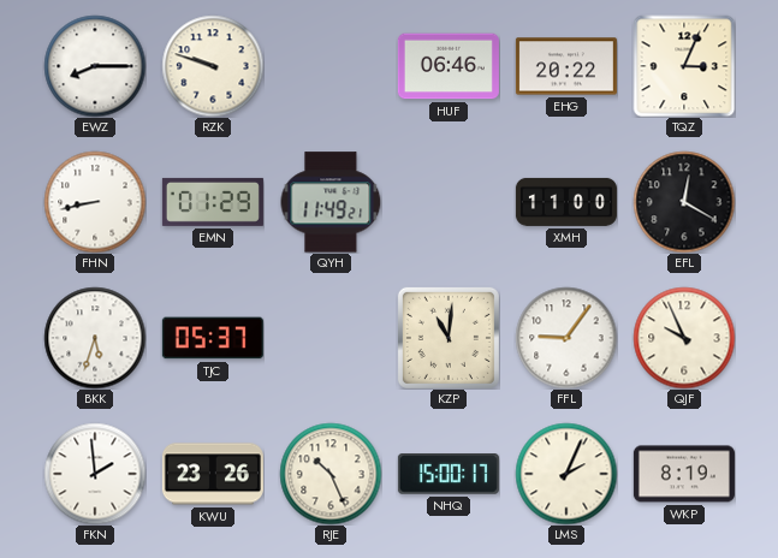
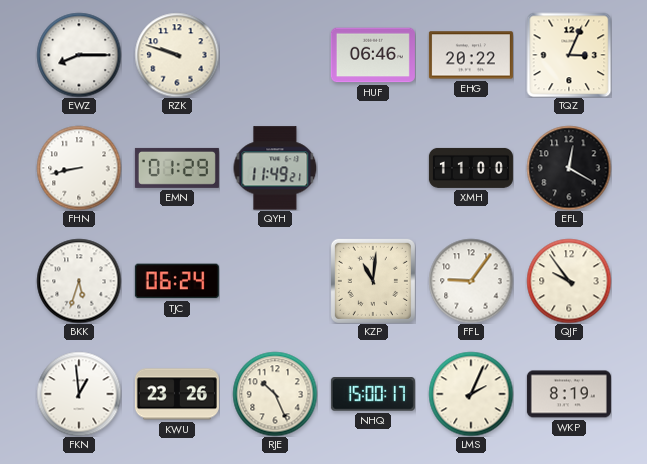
TJC: 05:37 -> 06:24
QJF: 9:56 -> 9:54
FKN: 1:59 -> 12:59
